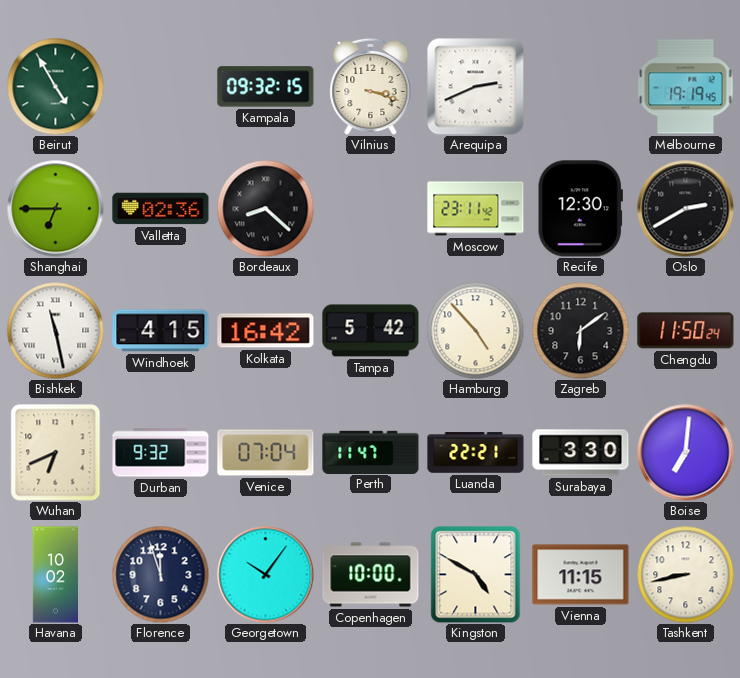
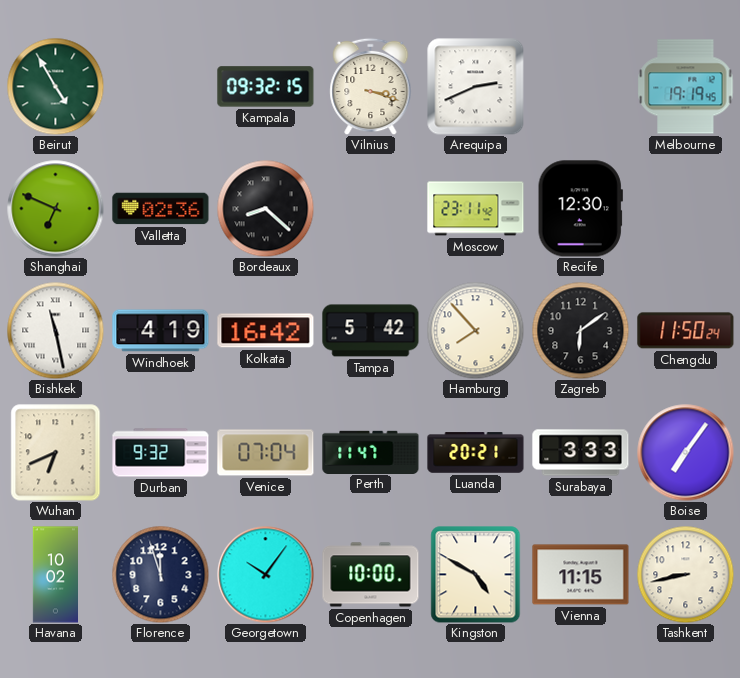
Shanghai: 6:45 -> 6:49
Oslo: 2:40 -> none
Windhoek: 4:15 -> 4:19
Hamburg: 4:53 -> 7:53
Luanda: 22:21 -> 20:21
Surabaya: 3:30 -> 3:33
Boise: 7:01 -> 7:06
